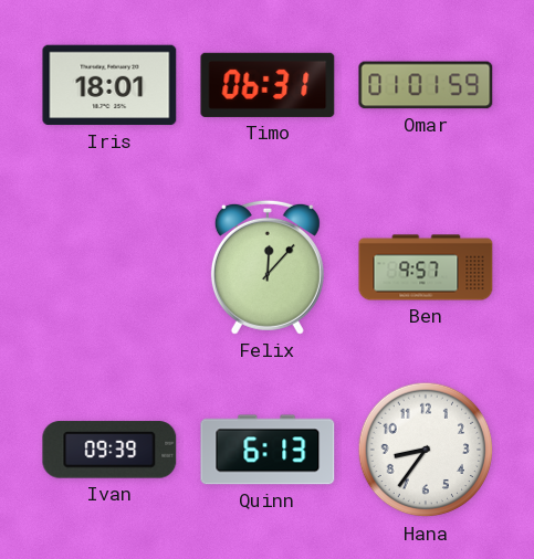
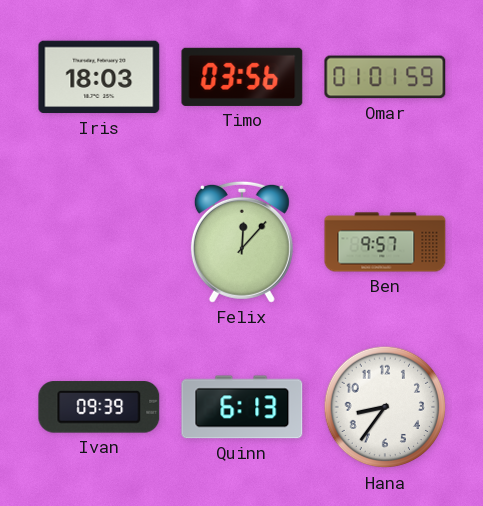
Iris: 18:01 -> 18:03
Timo: 06:31 -> 03:56
